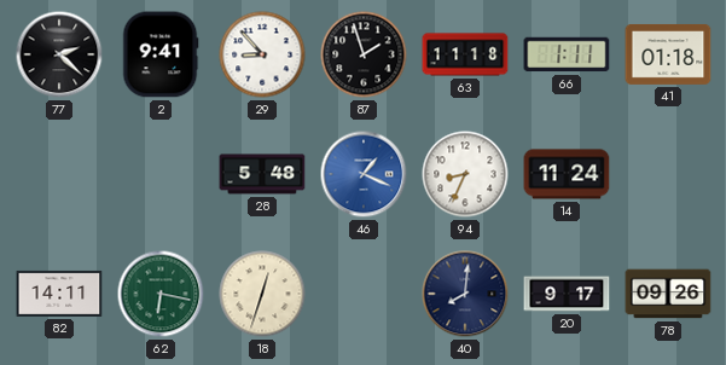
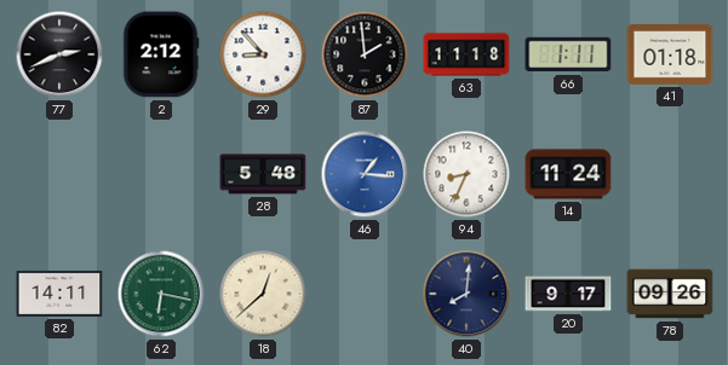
77: 2:22 -> 2:41
2: 9:41 -> 2:12
87: 1:57 -> 1:59
46: 1:19 -> 1:16
18: 12:33 -> 12:38
